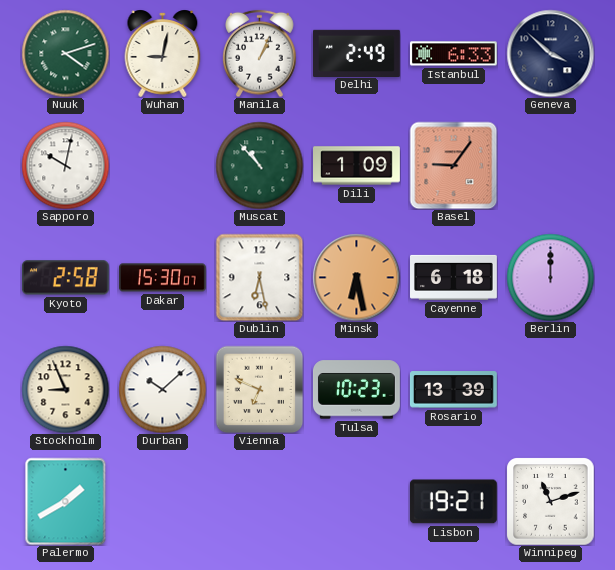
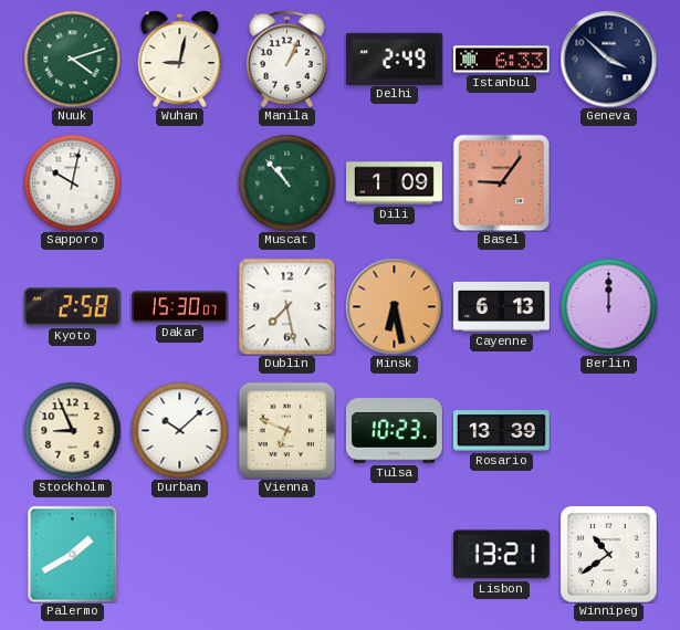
Dublin: 6:28 -> 7:28
Cayenne: 6:18 -> 6:13
Lisbon: 19:21 -> 13:21
Winnipeg: 11:12 -> 10:39
